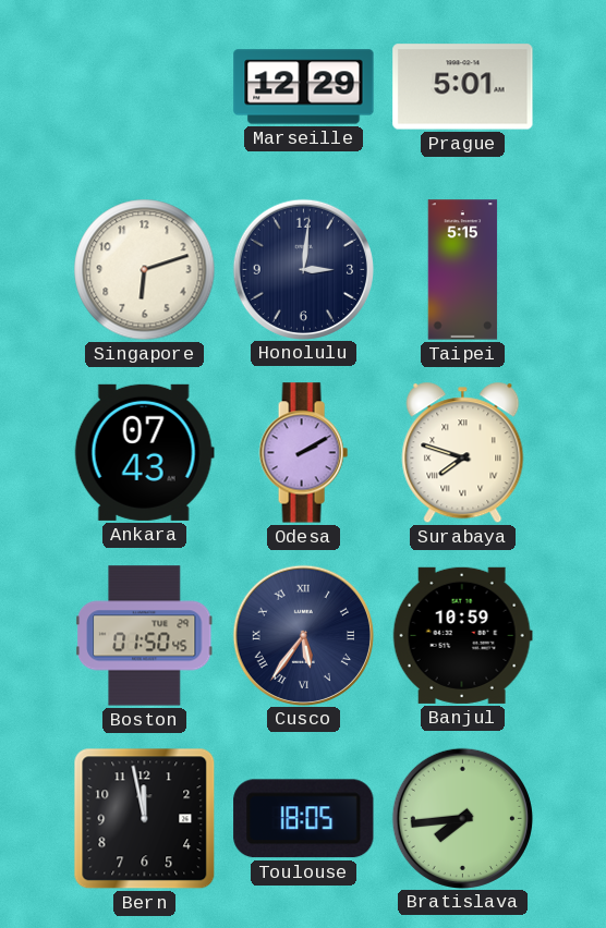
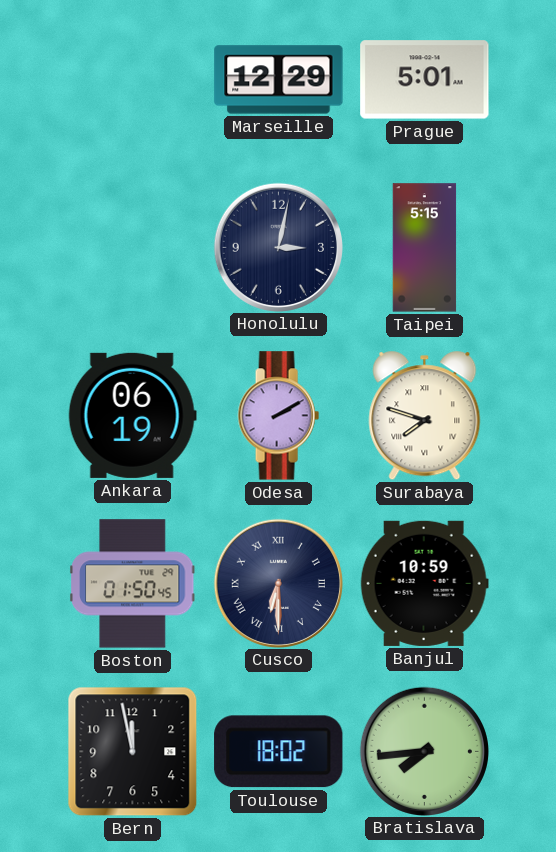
Singapore: 6:12 -> none
Honolulu: 3:01 -> 3:02
Ankara: 07:43 -> 06:19
Cusco: 5:36 -> 6:30
Toulouse: 18:05 -> 18:02
